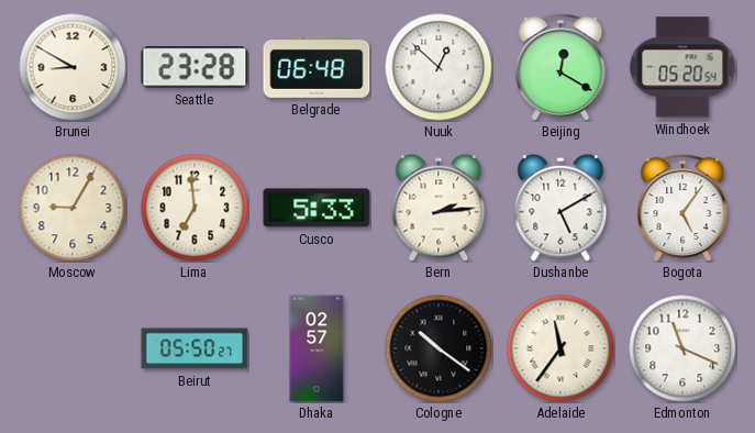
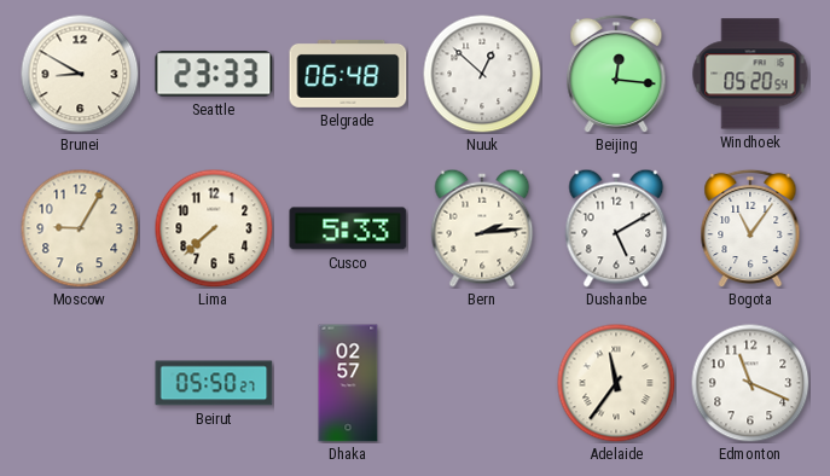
Seattle: 23:28 -> 23:33
Beijing: 12:20 -> 12:16
Lima: 6:59 -> 7:38
Bogota: 5:06 -> 11:06
Cologne: 10:21 -> none
